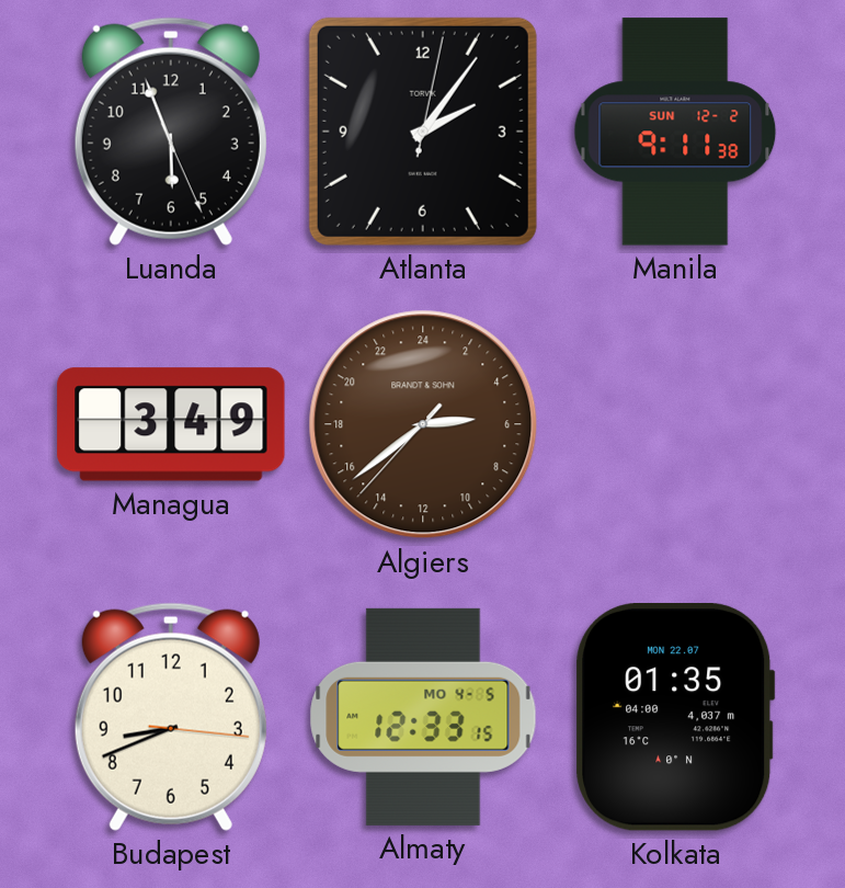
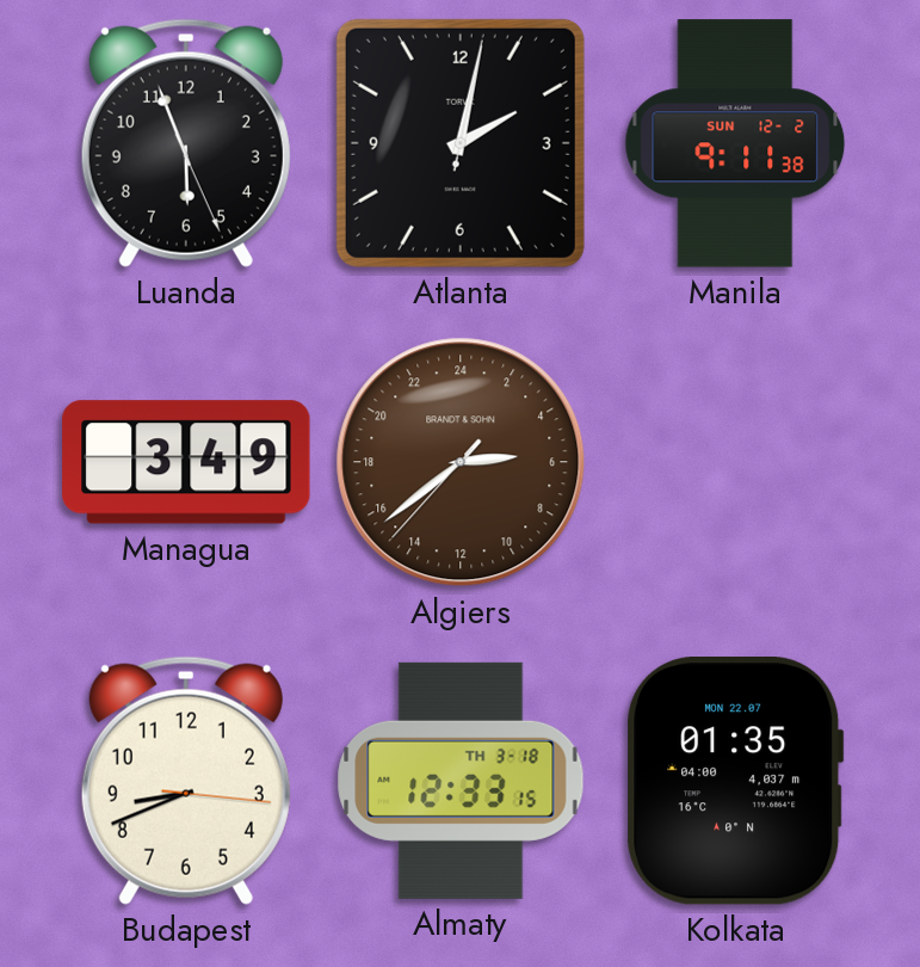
Atlanta: 2:06 -> 2:02
Almaty date: MO 4-5 -> TH 3-18
